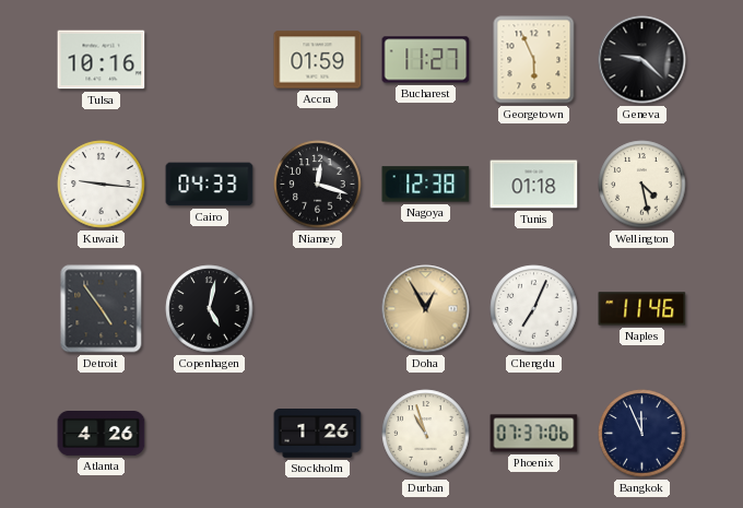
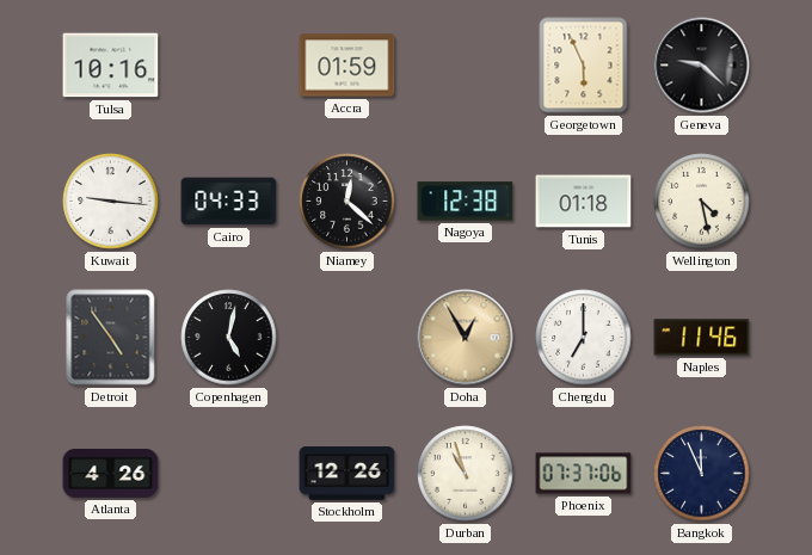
Bucharest: 11:27 -> none
Niamey: 12:18 -> 12:22
Chengdu: 7:04 -> 7:00
Stockholm: 1:26 -> 12:26
